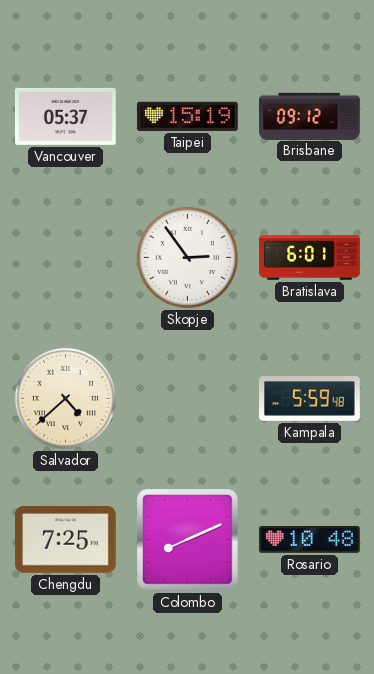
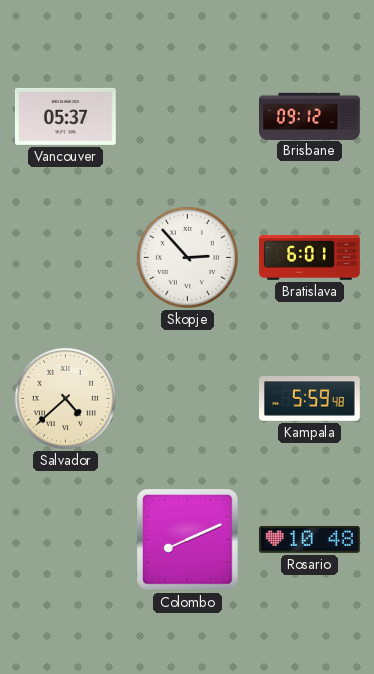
Taipei: 15:19 -> none
Skopje: 2:54 -> 2:53
Chengdu: 7:25 -> none
